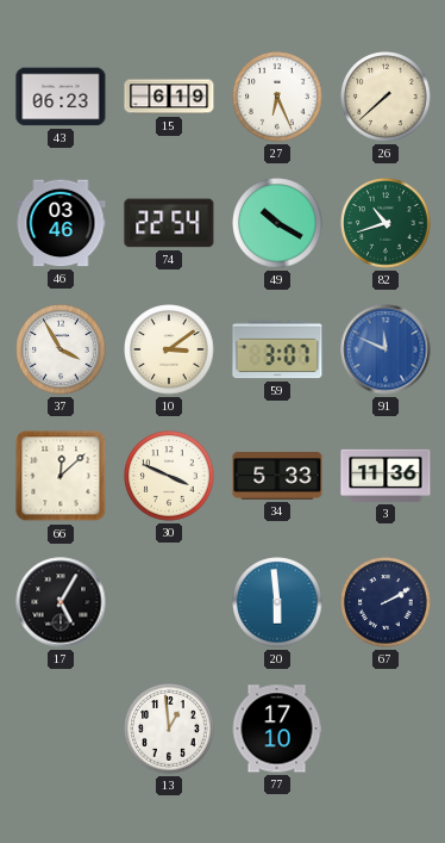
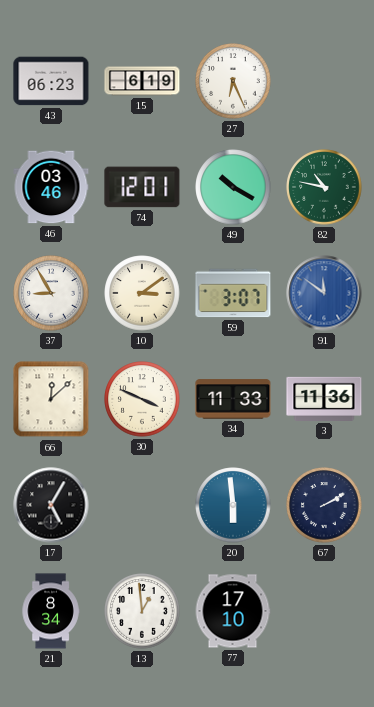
26: 7:38 -> none
74: 22:54 -> 12:01
82: 10:42 -> 10:47
37: 3:55 -> 8:55
91: 11:49 -> 11:51
34: 5:33 -> 11:33
21: none -> 8:34
